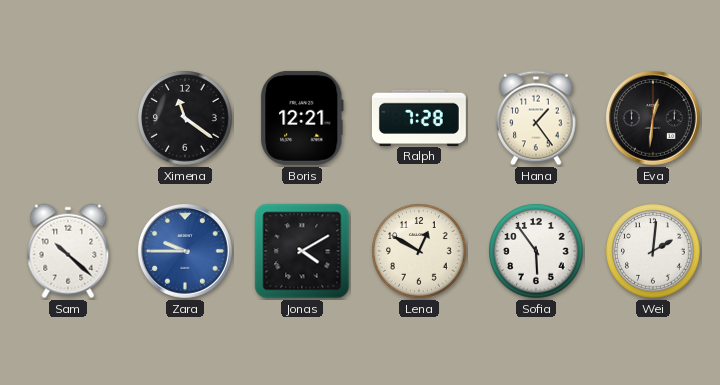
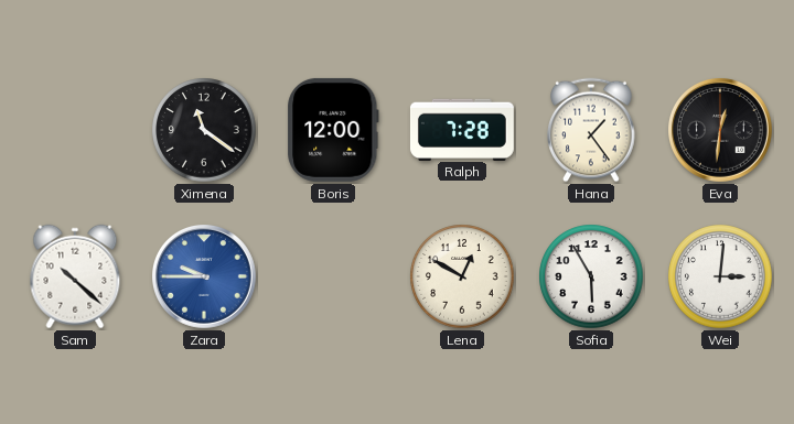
Boris: 12:21 -> 12:00
Jonas: 4:10 -> none
Sofia: 5:54 -> 5:55
Wei: 2:01 -> 3:01
